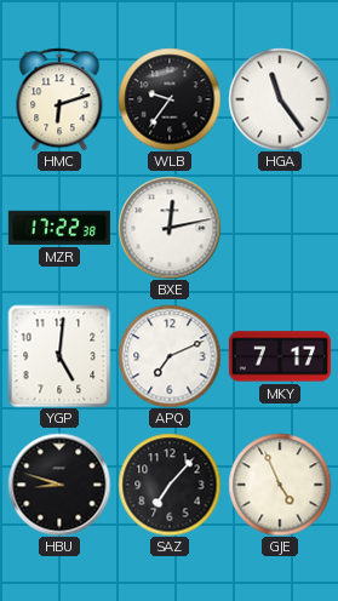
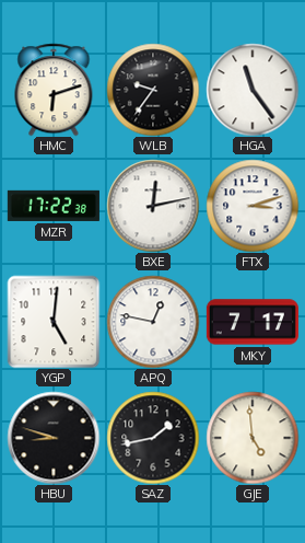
FTX: none -> 3:12
APQ: 7:11 -> 12:47
SAZ: 7:07 -> 1:43
GJE: 4:56 -> 4:59
